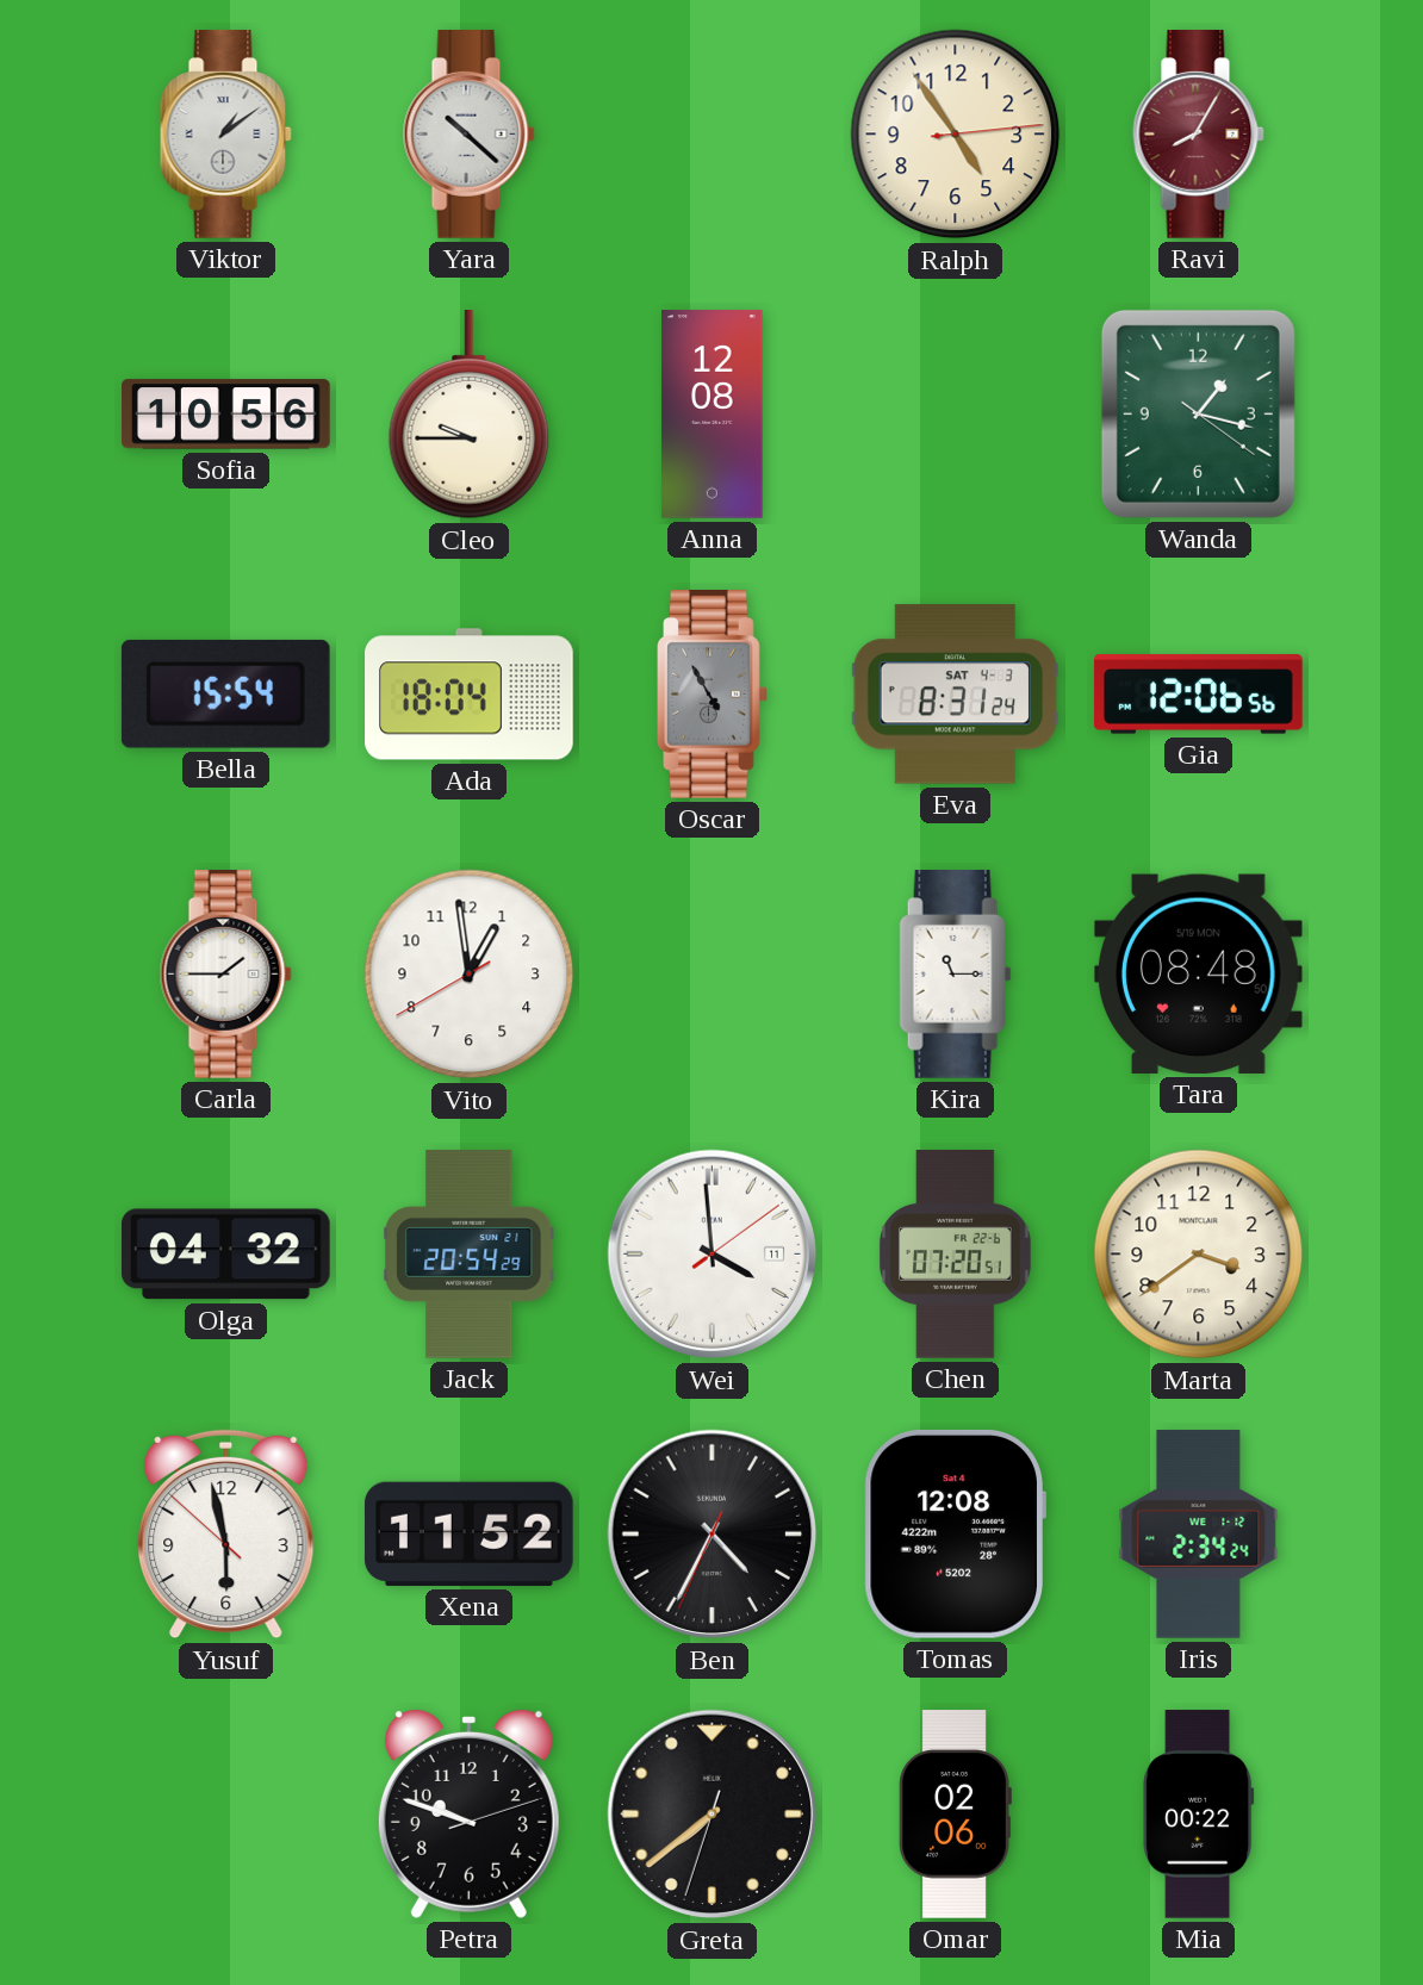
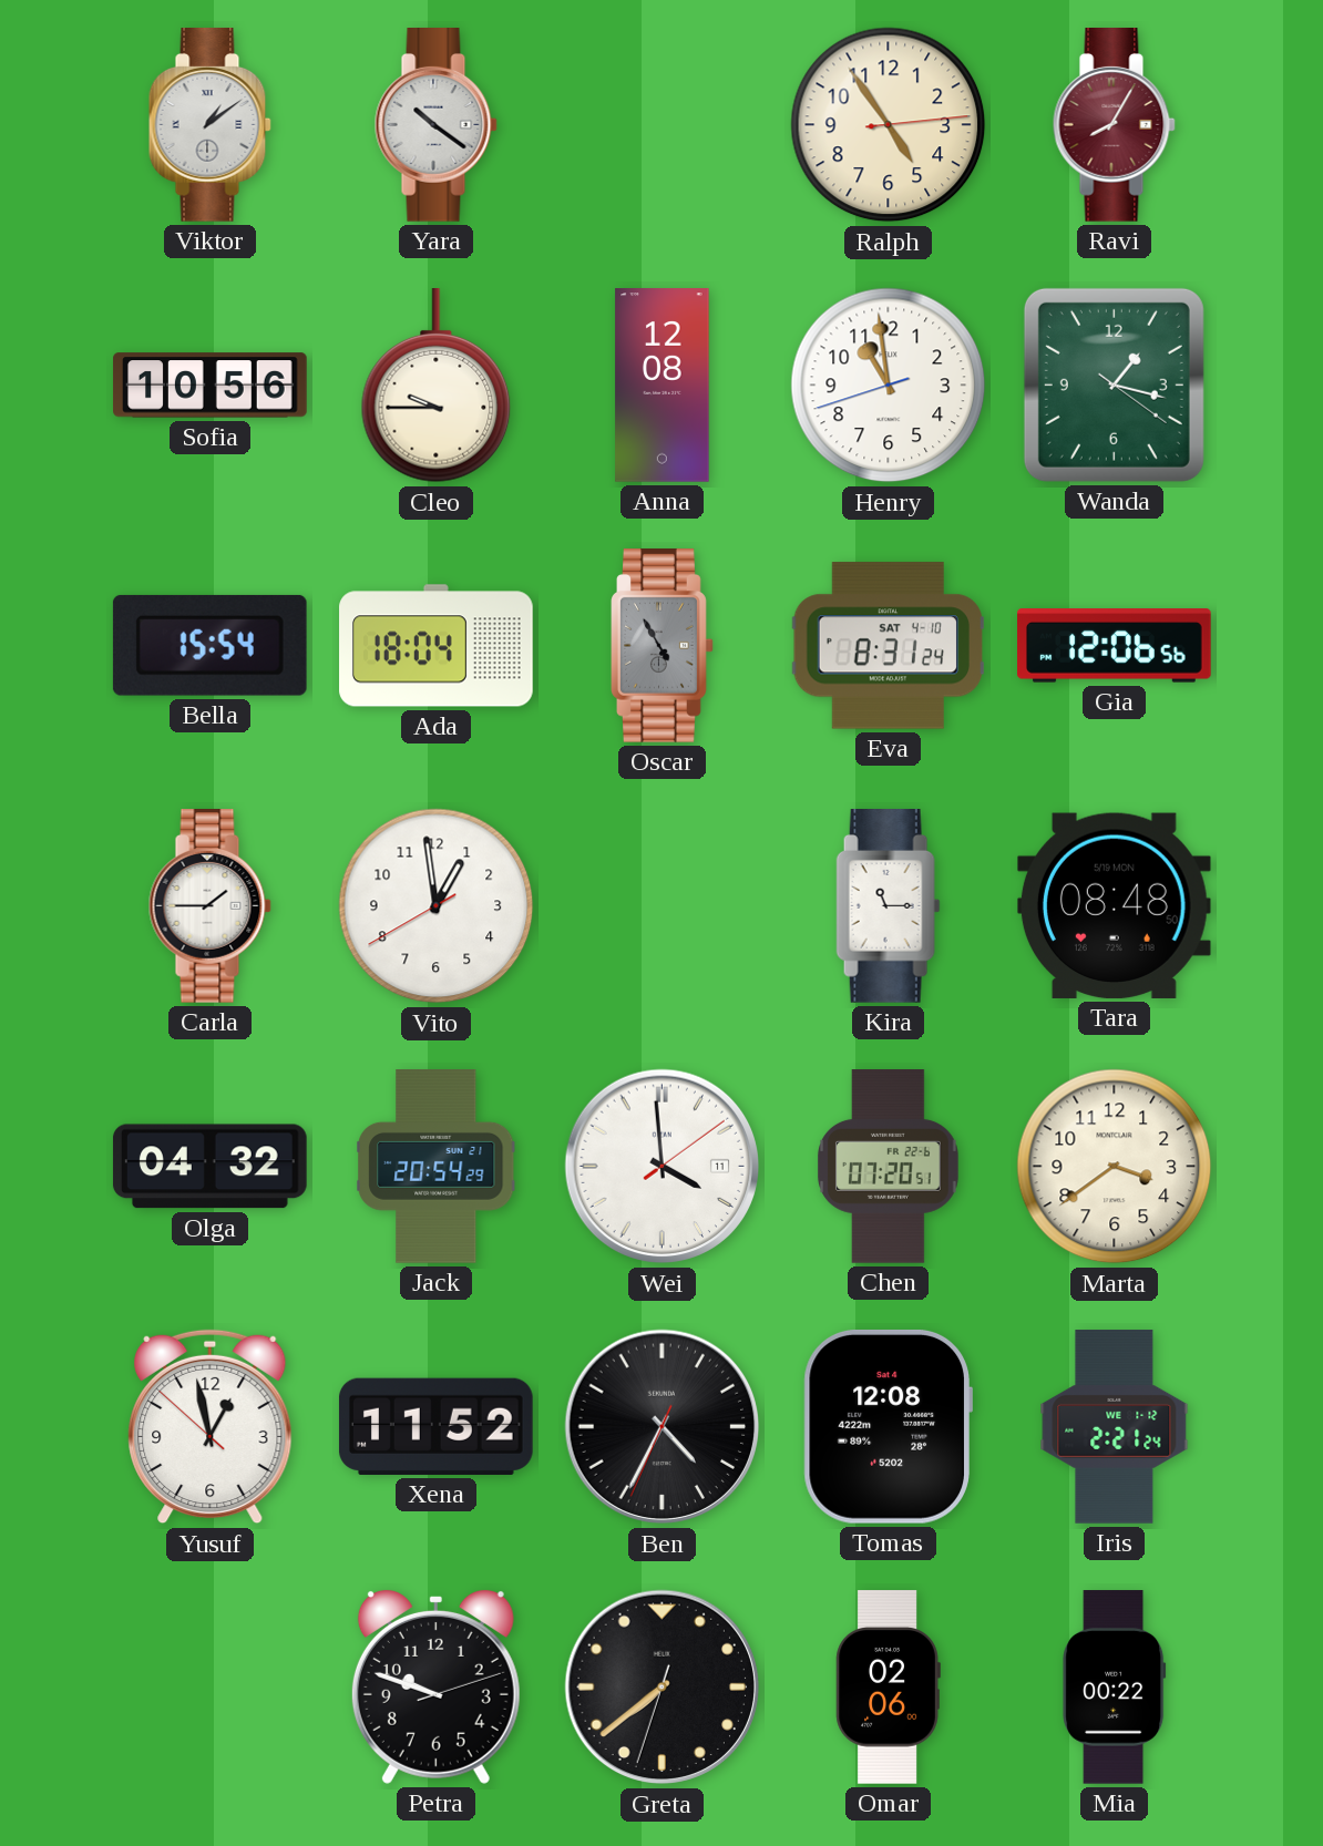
Yara: 10:22 -> 10:21
Henry: none -> 10:58
Eva date: SAT 4-3 -> SAT 4-10
Yusuf: 5:57 -> 12:57
Iris: 2:34 -> 2:21
